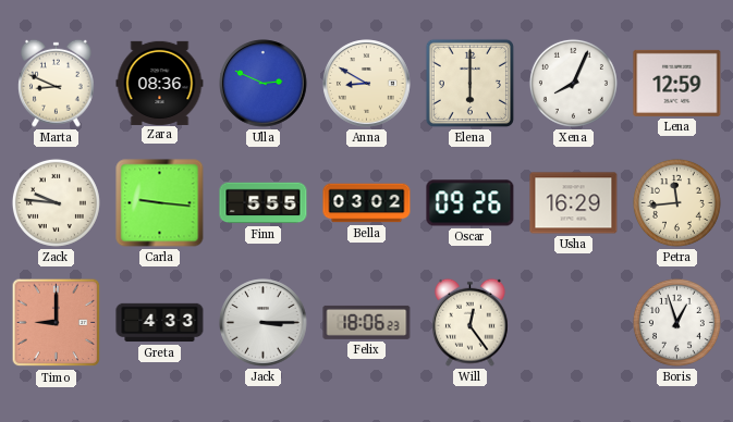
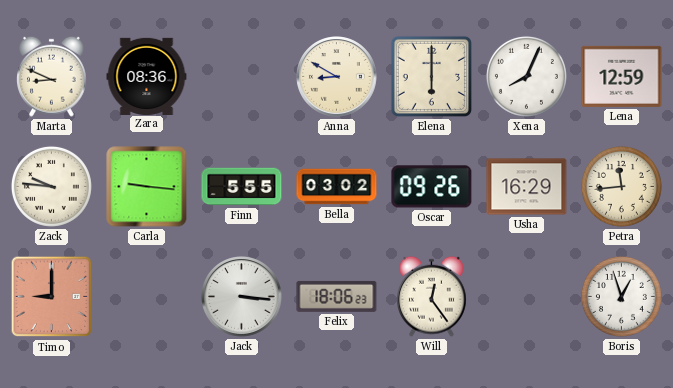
Ulla: 2:49 -> none
Greta: 4:33 -> none
Jack: 3:15 -> 3:16
